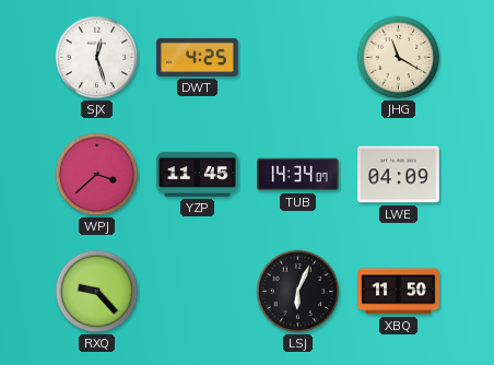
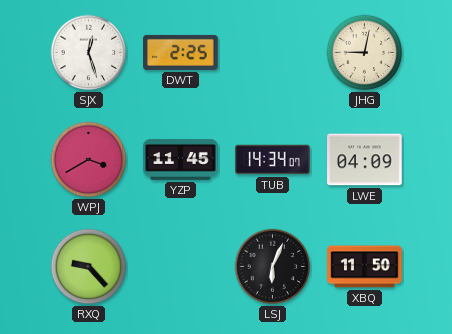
DWT: 4:25 -> 2:25
JHG: 11:20 -> 9:02
WPJ: 3:38 -> 3:40
